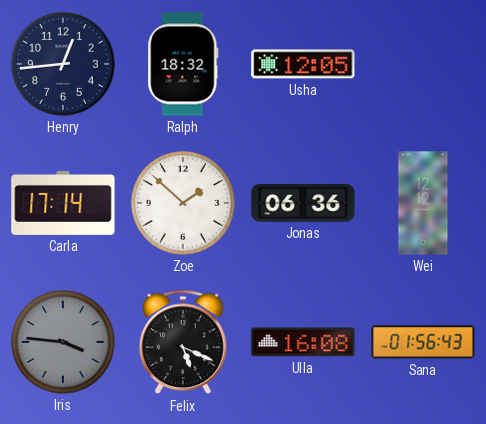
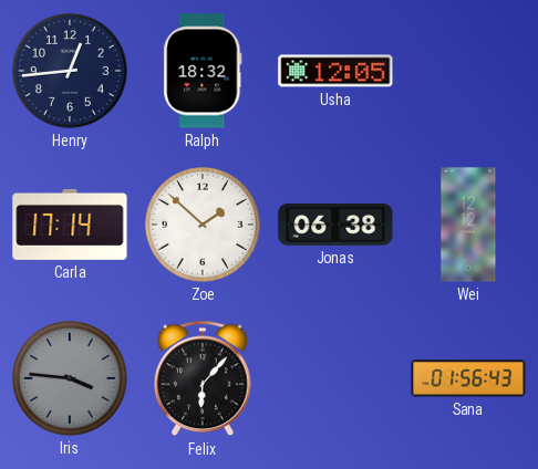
Jonas: 06:36 -> 06:38
Felix: 5:19 -> 6:07
Ulla: 16:08 -> none
